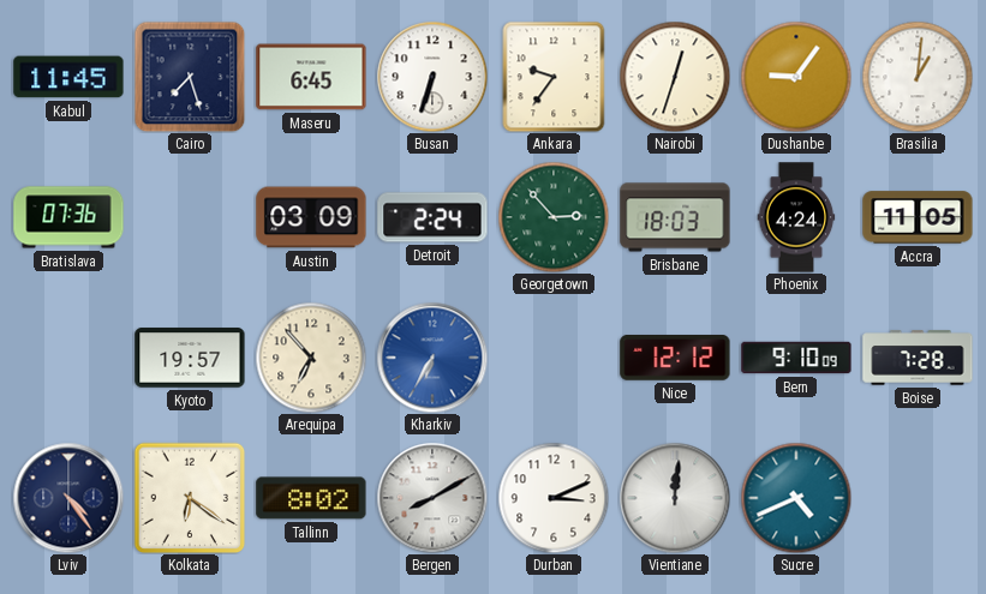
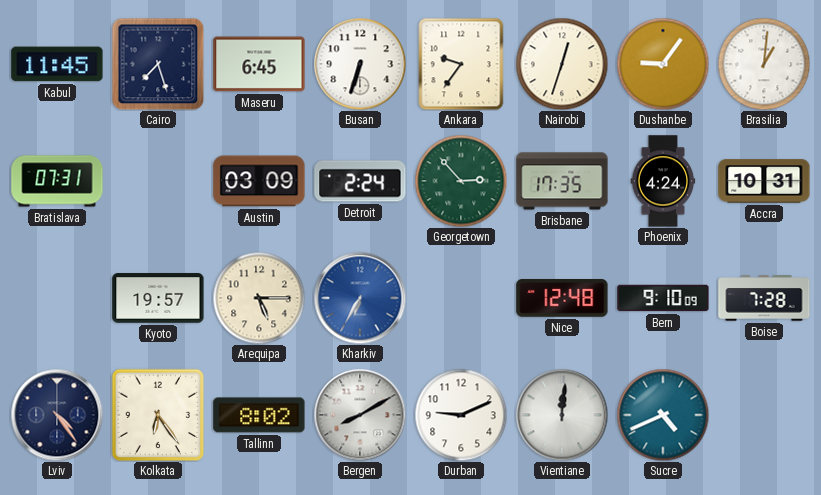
Bratislava: 07:36 -> 07:31
Brisbane: 18:03 -> 17:35
Accra: 11:05 -> 10:31
Arequipa: 6:53 -> 5:15
Nice: 12:12 -> 12:48
Kolkata: 6:21 -> 6:24
Durban: 3:11 -> 9:11
